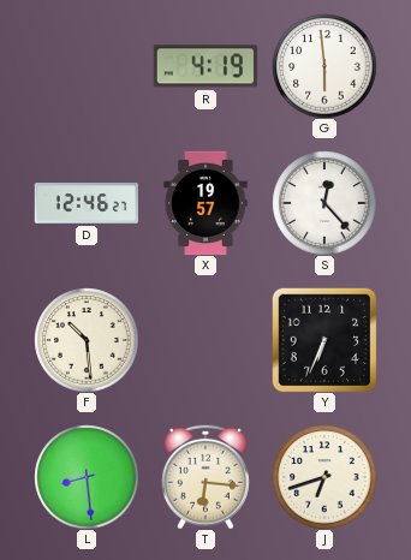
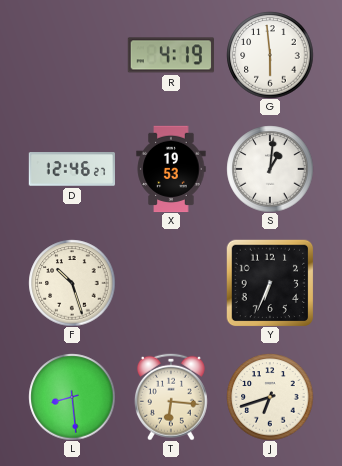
X: 19:57 -> 19:53
S: 12:23 -> 1:01
F: 10:29 -> 10:27
